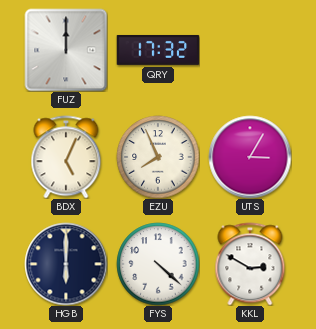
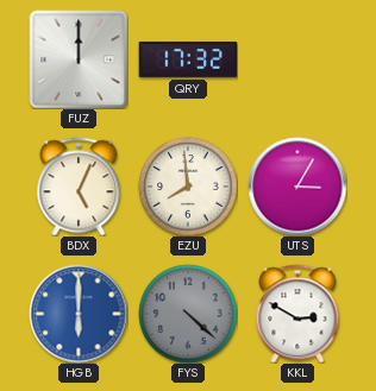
EZU: 7:56 -> 7:59
HGB dial: navy -> blue
FYS dial: white -> grey
